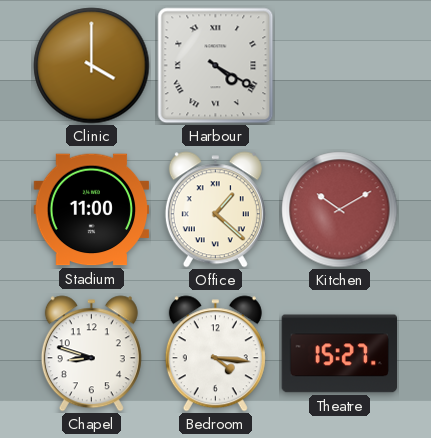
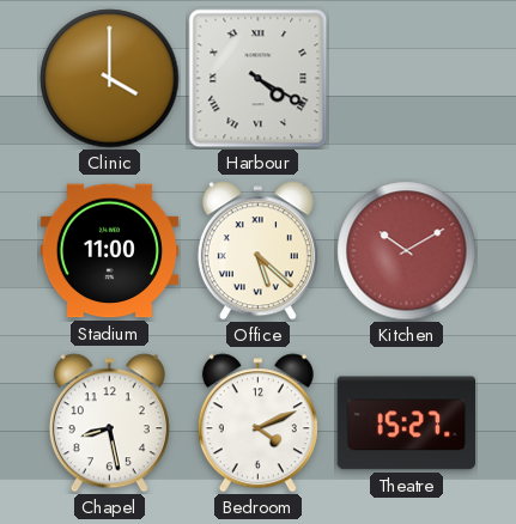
Office: 1:22 -> 5:22
Chapel: 8:48 -> 8:28
Bedroom: 4:16 -> 4:11
